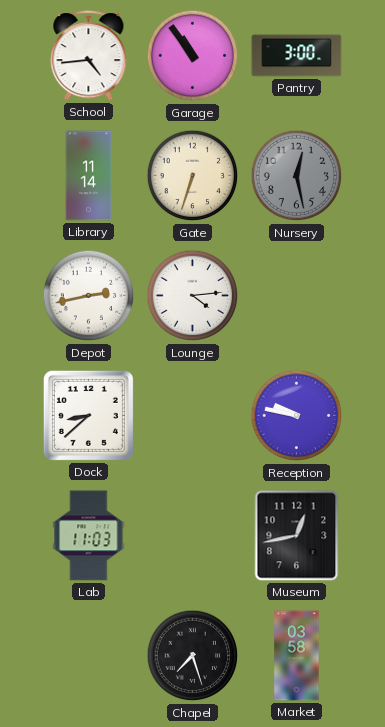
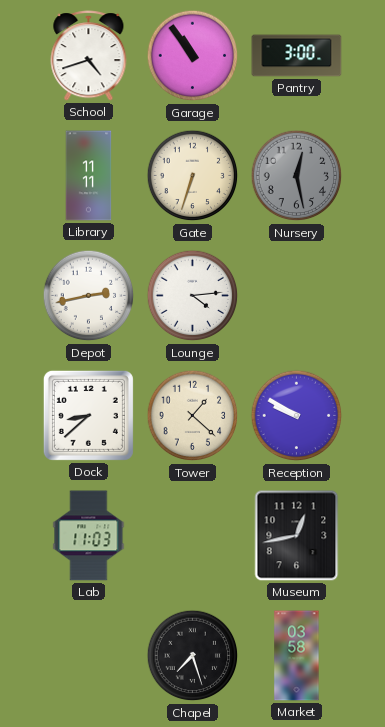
School: 4:44 -> 4:42
Library: 11:14 -> 11:11
Tower: none -> 1:22
Reception: 9:47 -> 9:50
